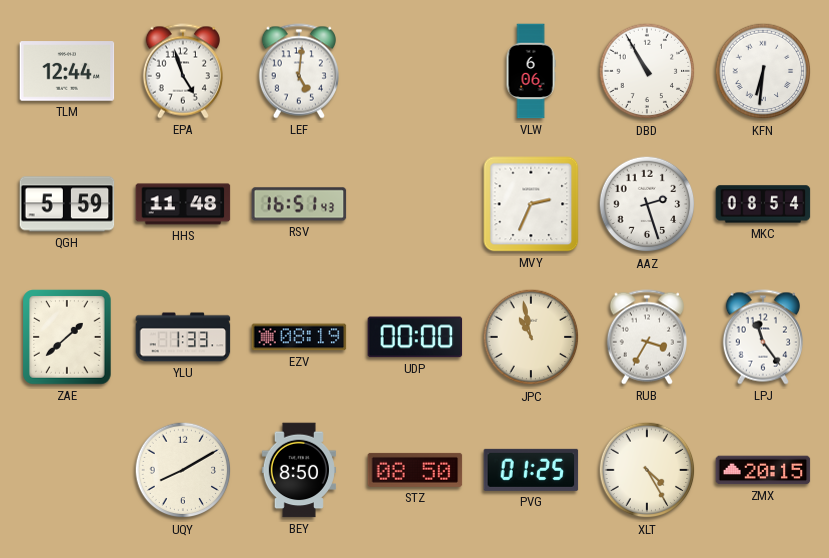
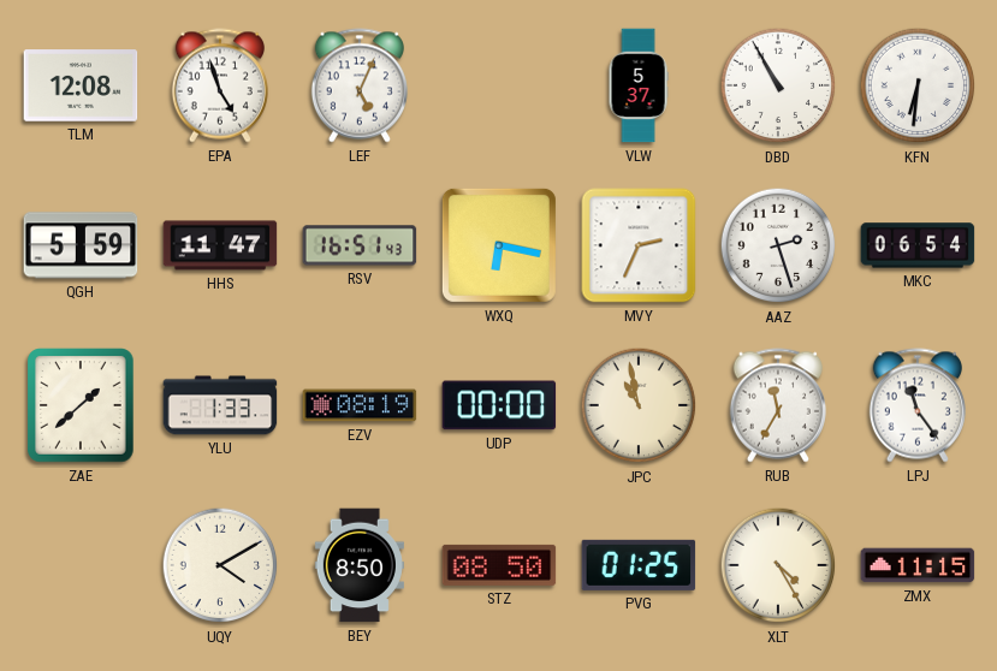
TLM: 12:44 -> 12:08
LEF: 5:01 -> 5:04
VLW: 6:06 -> 5:37
HHS: 11:48 -> 11:47
WXQ: none -> 6:17
MKC: 08:54 -> 06:54
RUB: 3:35 -> 11:35
UQY: 8:10 -> 4:10
ZMX: 20:15 -> 11:15
